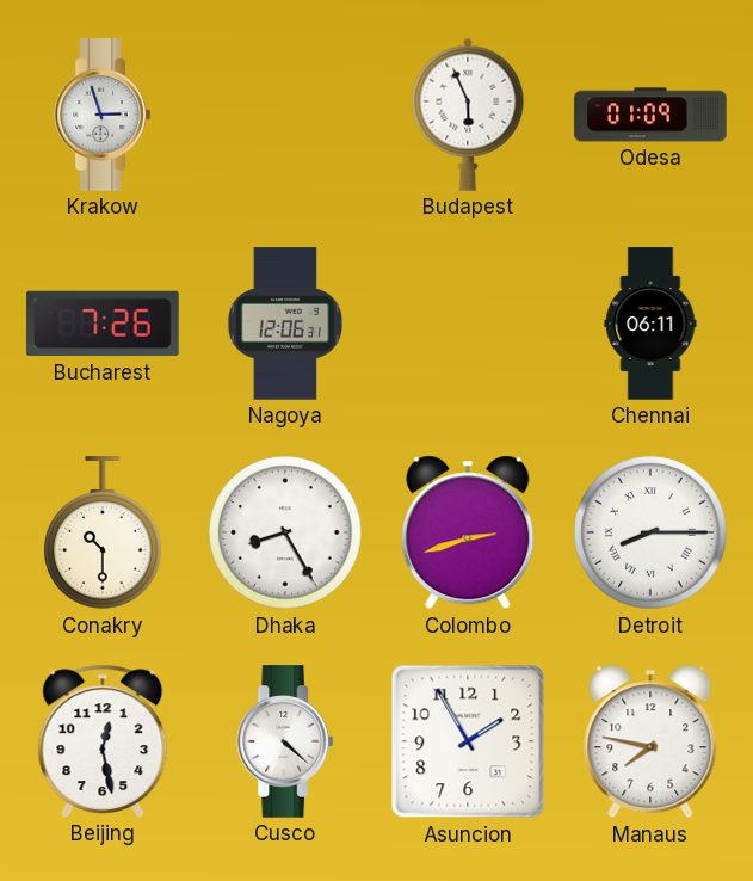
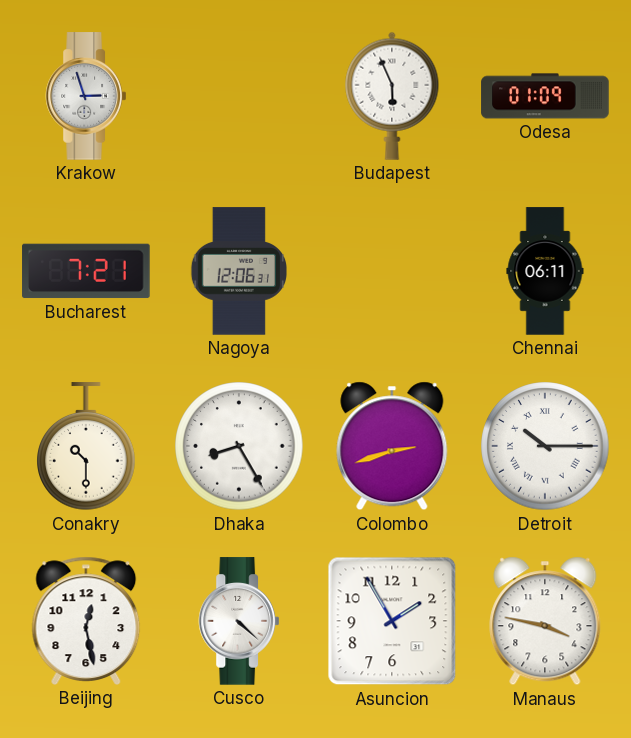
Bucharest: 7:26 -> 7:21
Detroit: 8:15 -> 10:15
Manaus: 7:47 -> 3:47
